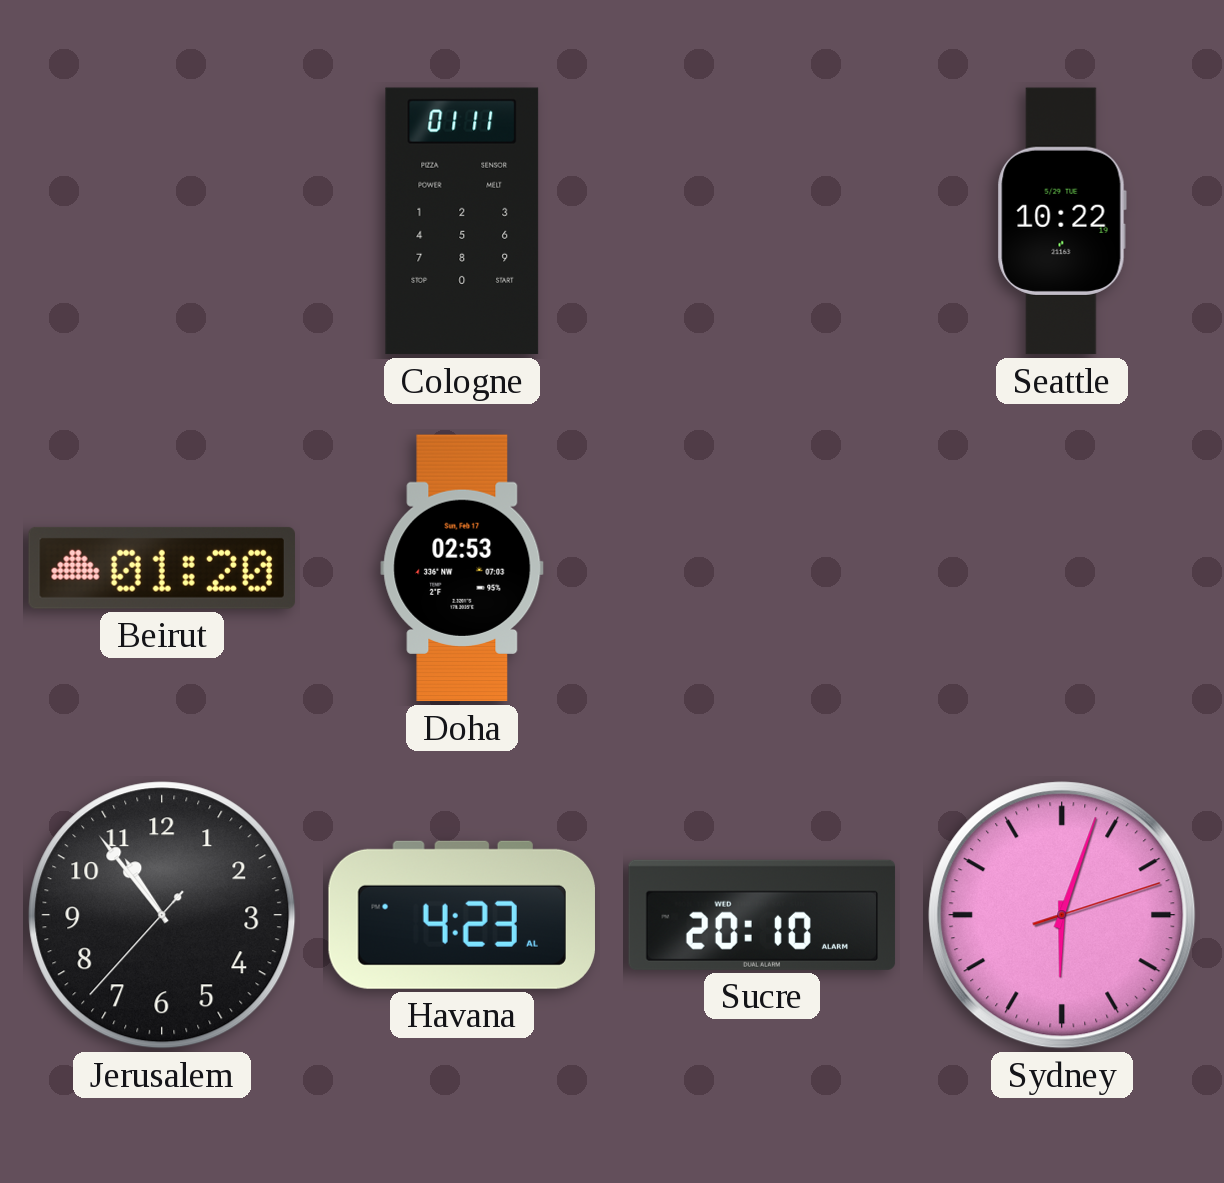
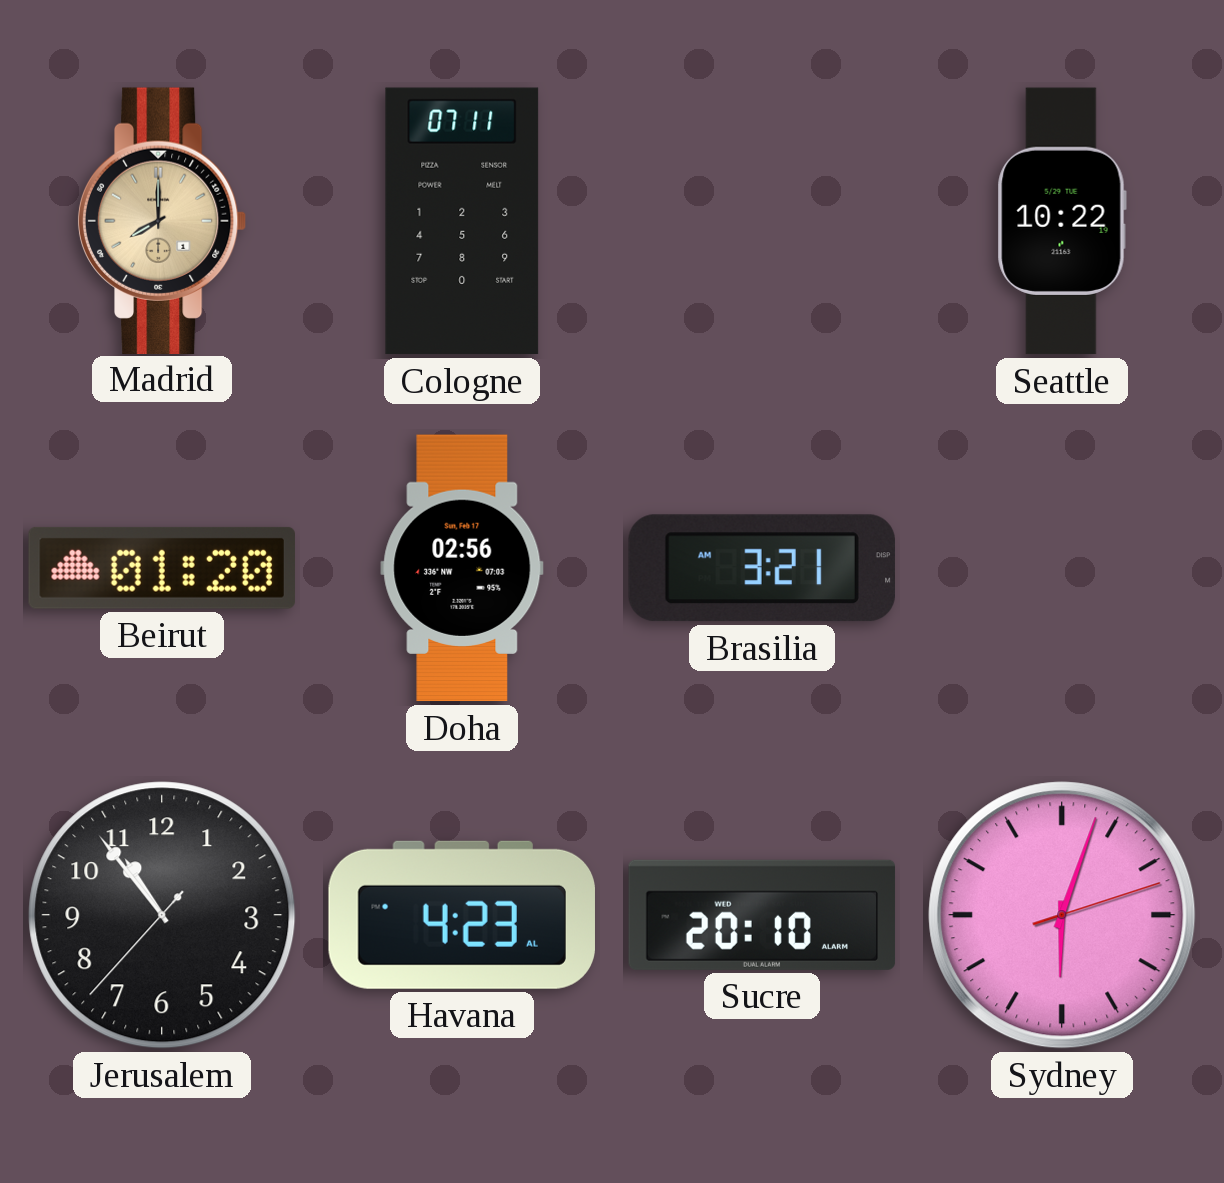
Madrid: none -> 8:00
Cologne: 01:11 -> 07:11
Doha: 02:53 -> 02:56
Brasilia: none -> 3:21
